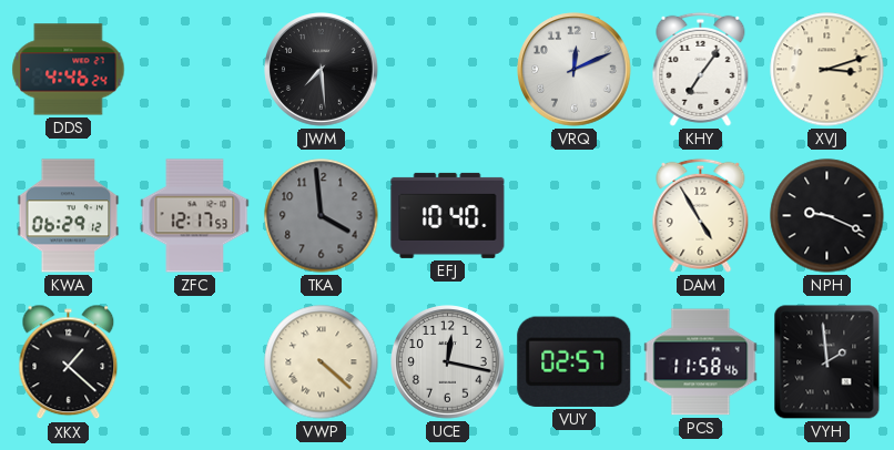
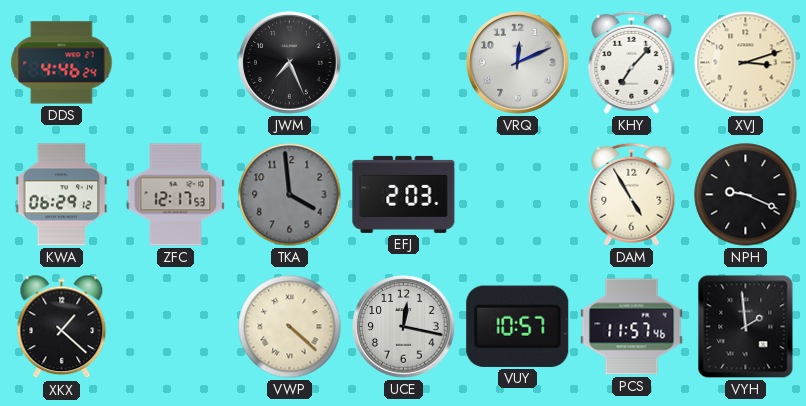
JWM: 7:29 -> 7:26
KHY: 7:06 -> 7:07
EFJ: 10:40 -> 2:03
VUY: 02:57 -> 10:57
PCS: 11:58 -> 11:57
